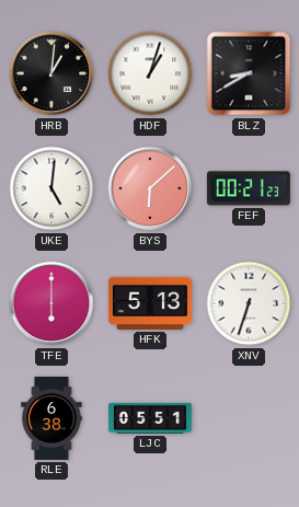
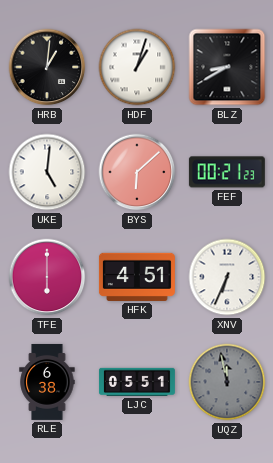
HFK: 5:13 -> 4:51
XNV: 6:33 -> 6:34
UQZ: none -> 11:58
